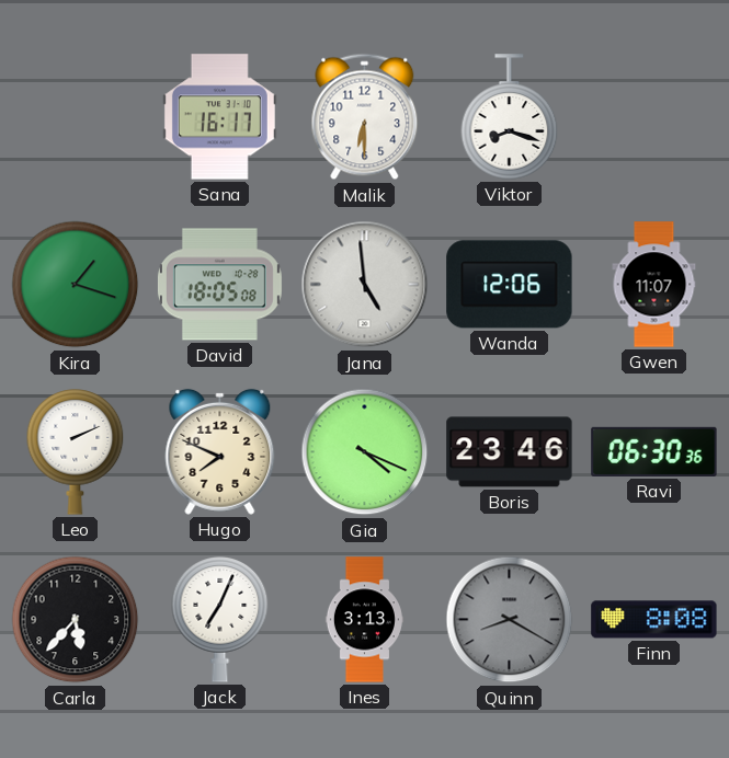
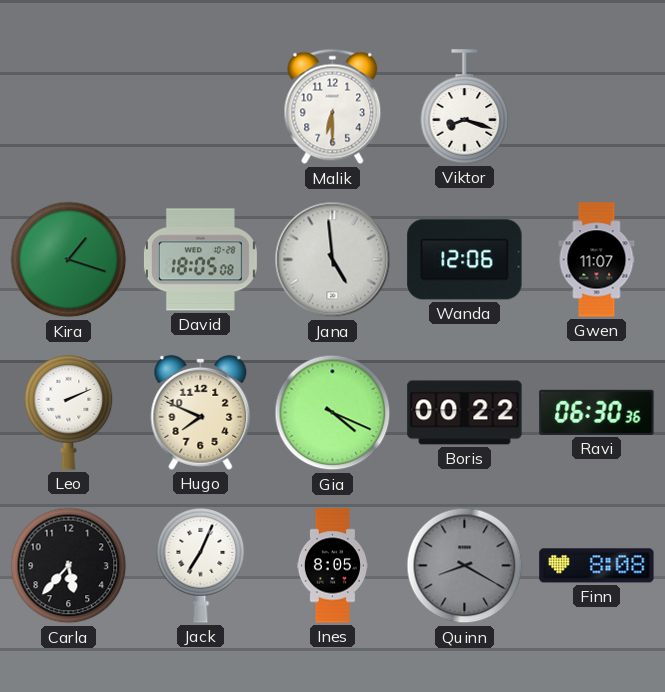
Sana: 16:17 -> none
Boris: 23:46 -> 00:22
Ines: 3:13 -> 8:05
